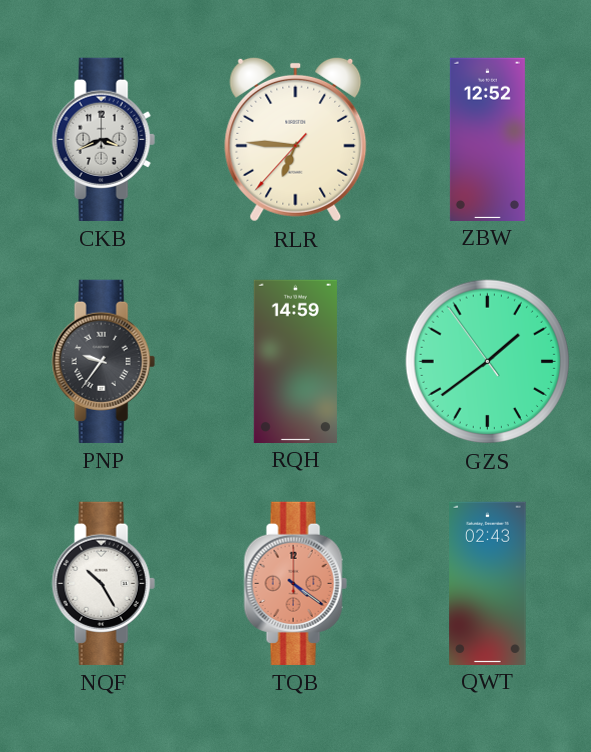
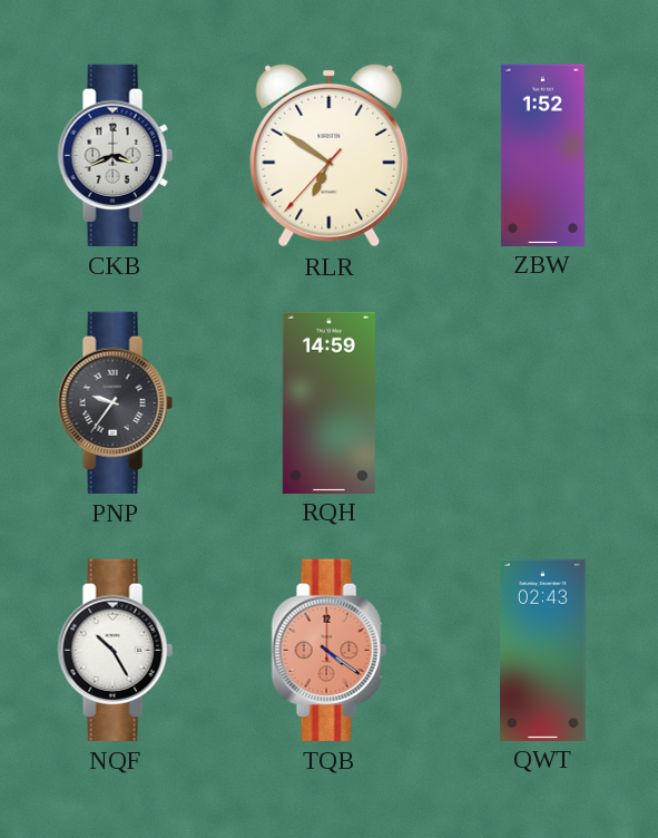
RLR: 6:45 -> 6:50
ZBW: 12:52 -> 1:52
GZS: 1:38 -> none
